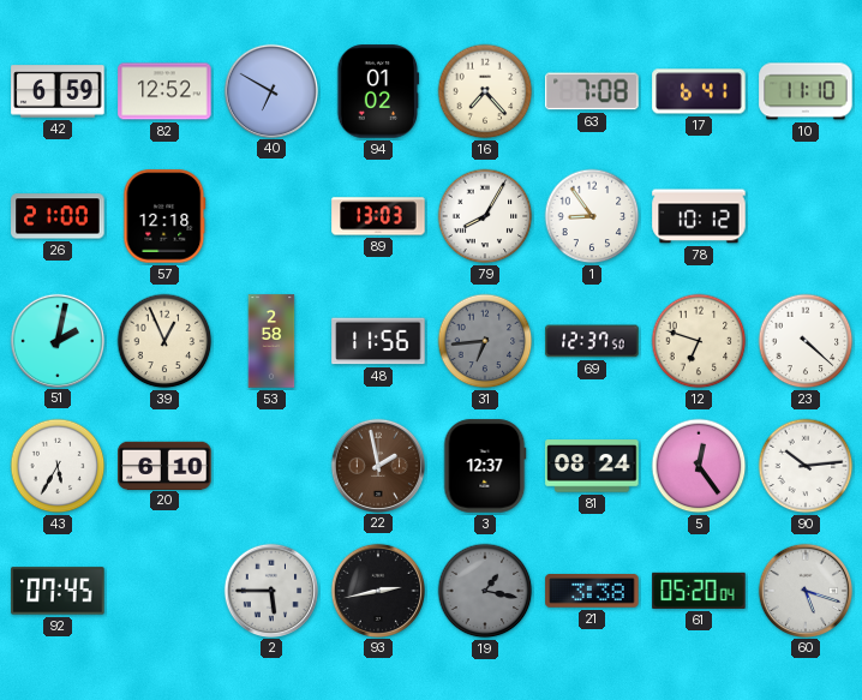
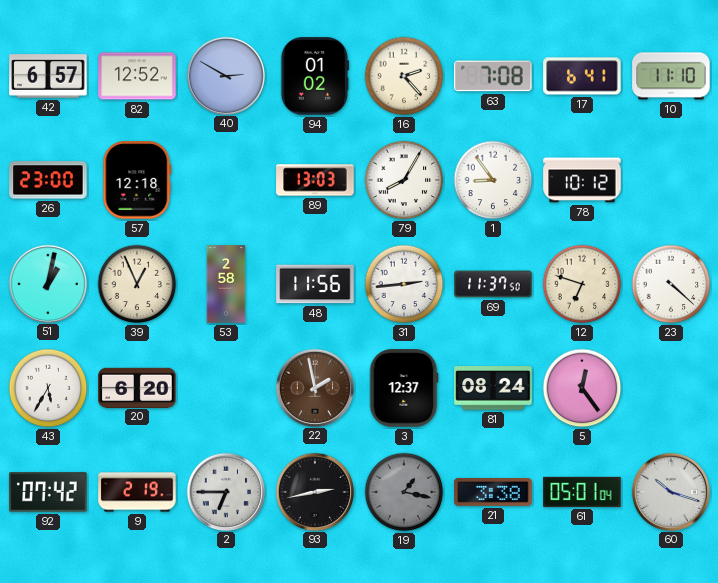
42: 6:59 -> 6:57
40: 6:50 -> 2:50
16: 7:23 -> 2:23
26: 21:00 -> 23:00
51: 2:02 -> 1:02
31: 6:44 -> 2:44
31 dial: grey -> white
69: 12:37 -> 11:37
20: 6:10 -> 6:20
90: 10:14 -> none
92: 07:45 -> 07:42
9: none -> 2:19
2: 5:45 -> 6:45
61: 05:20 -> 05:01
60: 5:18 -> 10:18
